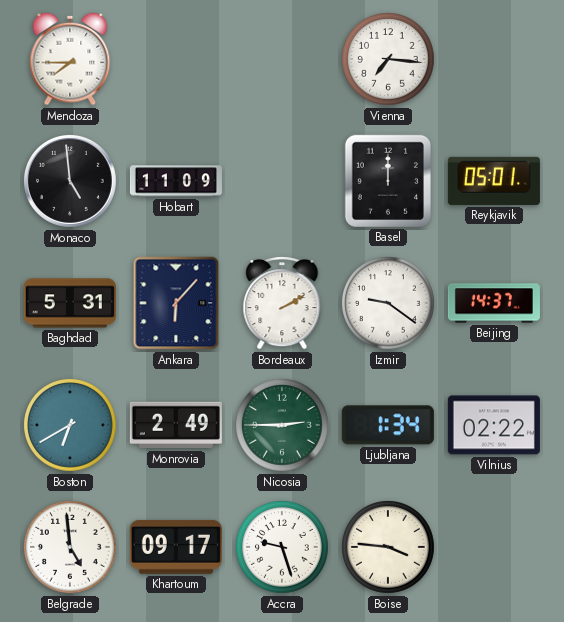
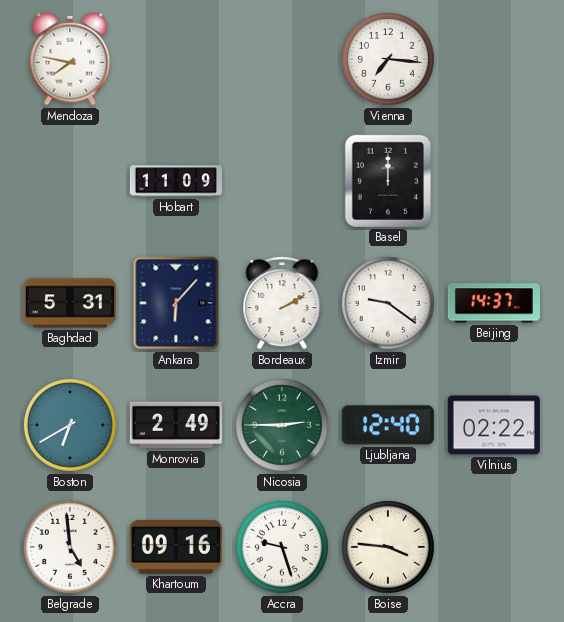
Mendoza: 7:45 -> 7:47
Monaco: 4:59 -> none
Reykjavik: 05:01 -> none
Ljubljana: 1:34 -> 12:40
Khartoum: 09:17 -> 09:16
